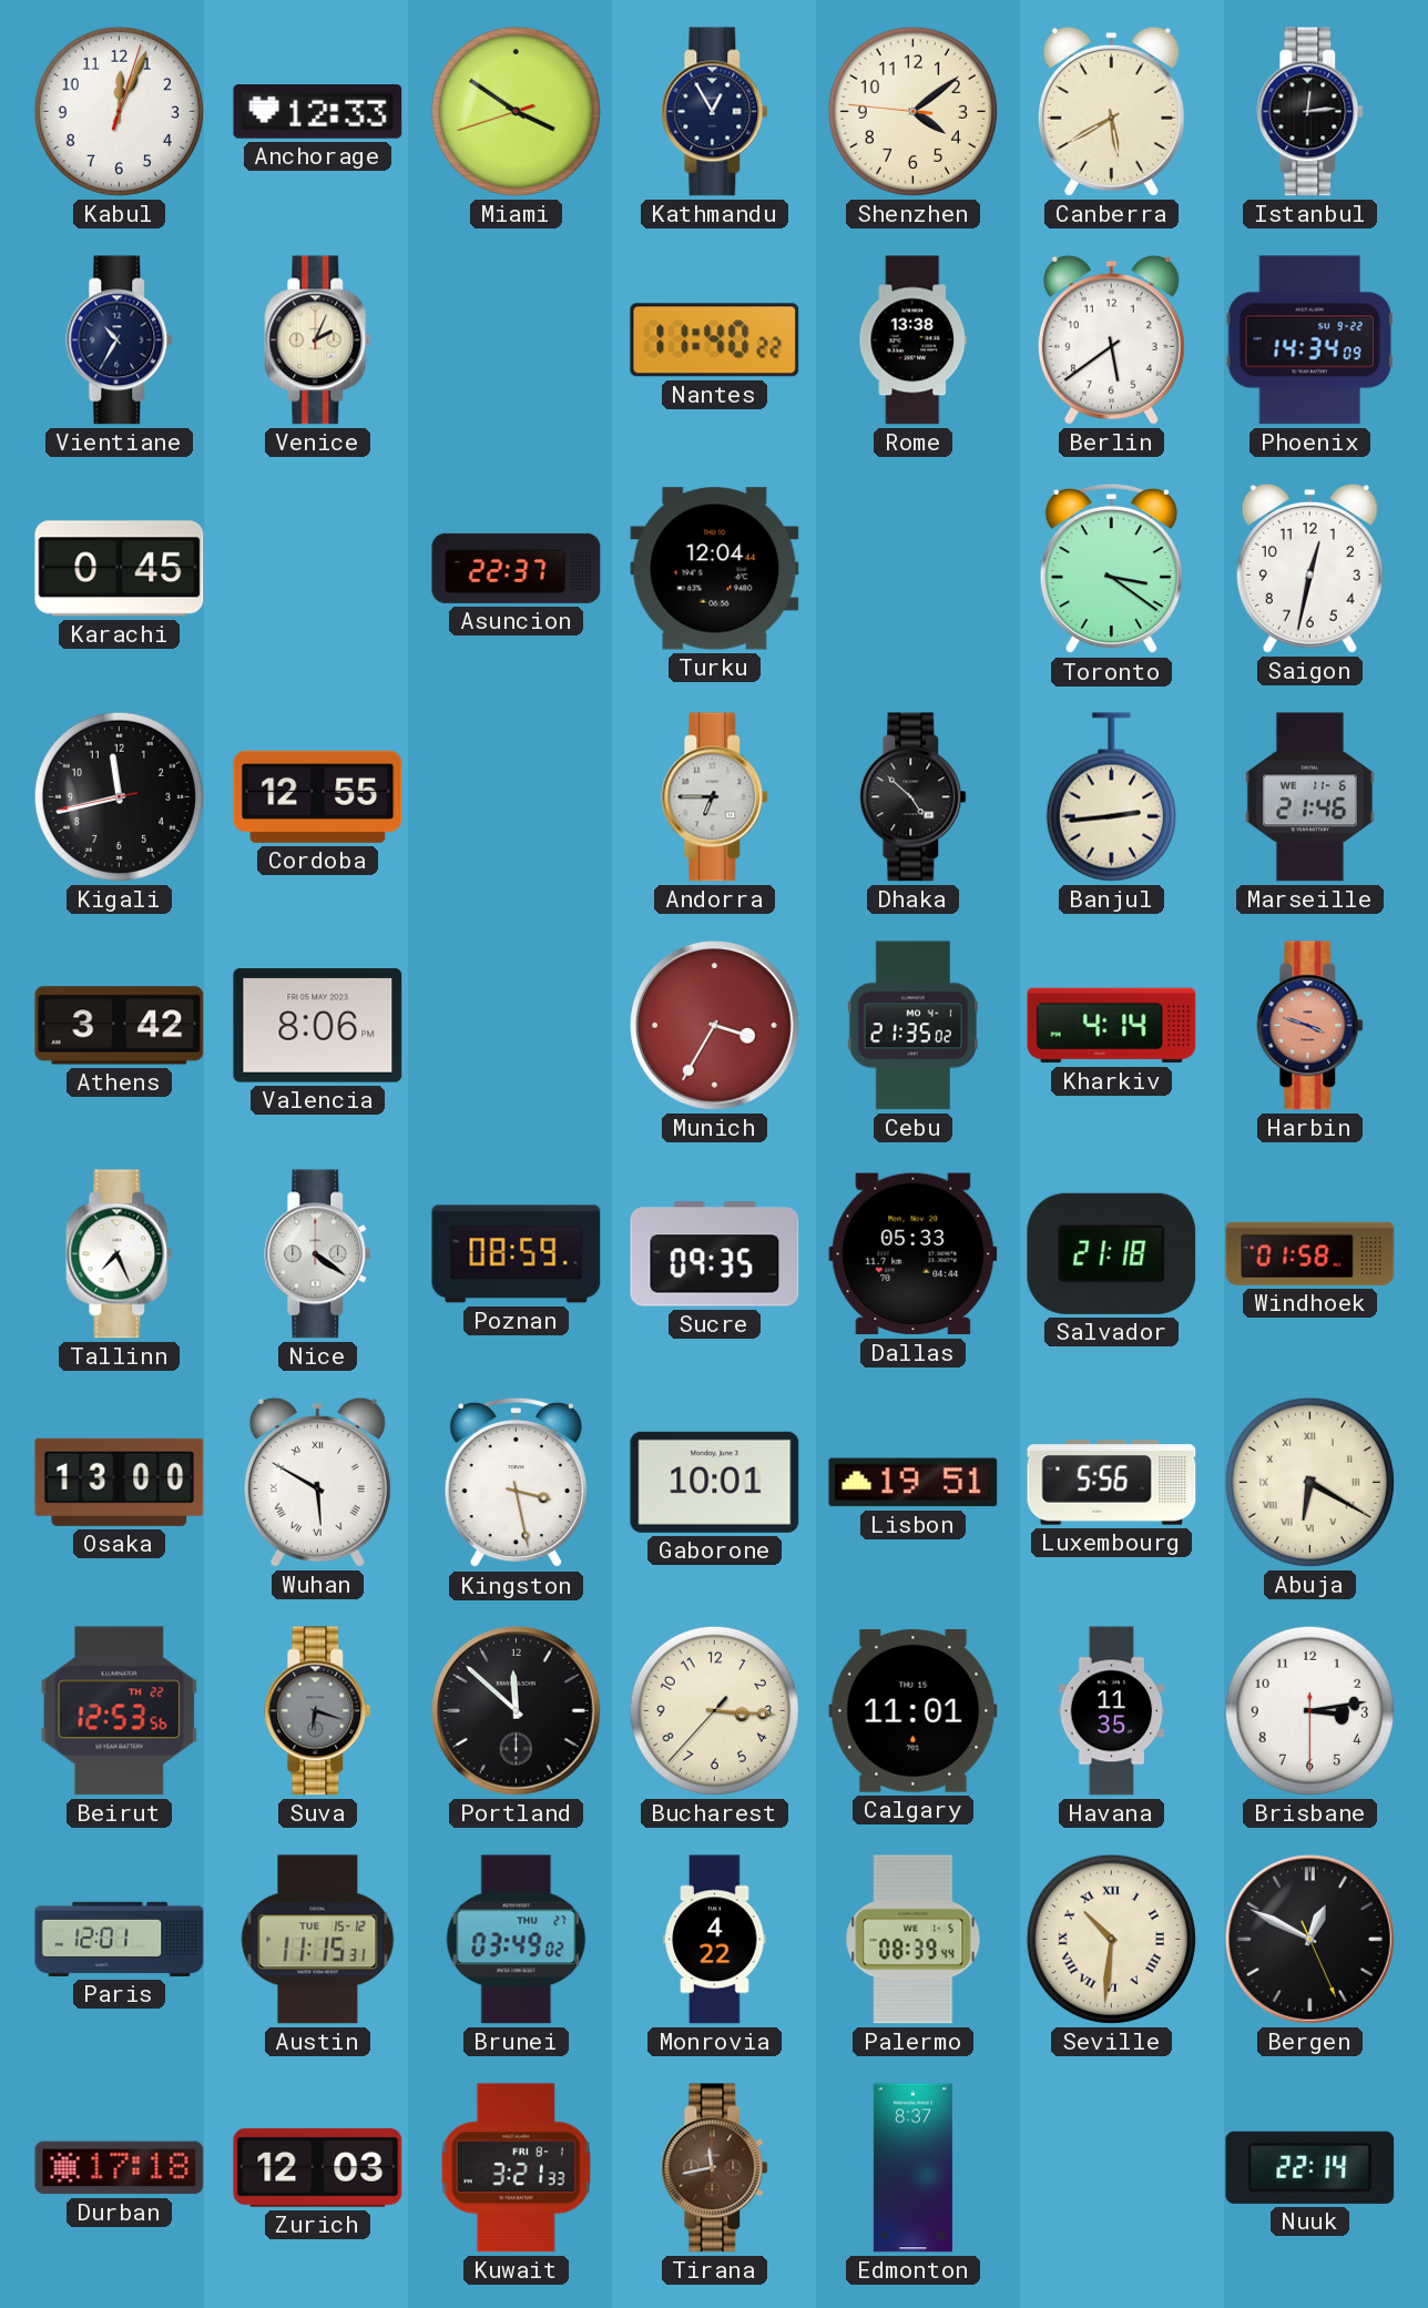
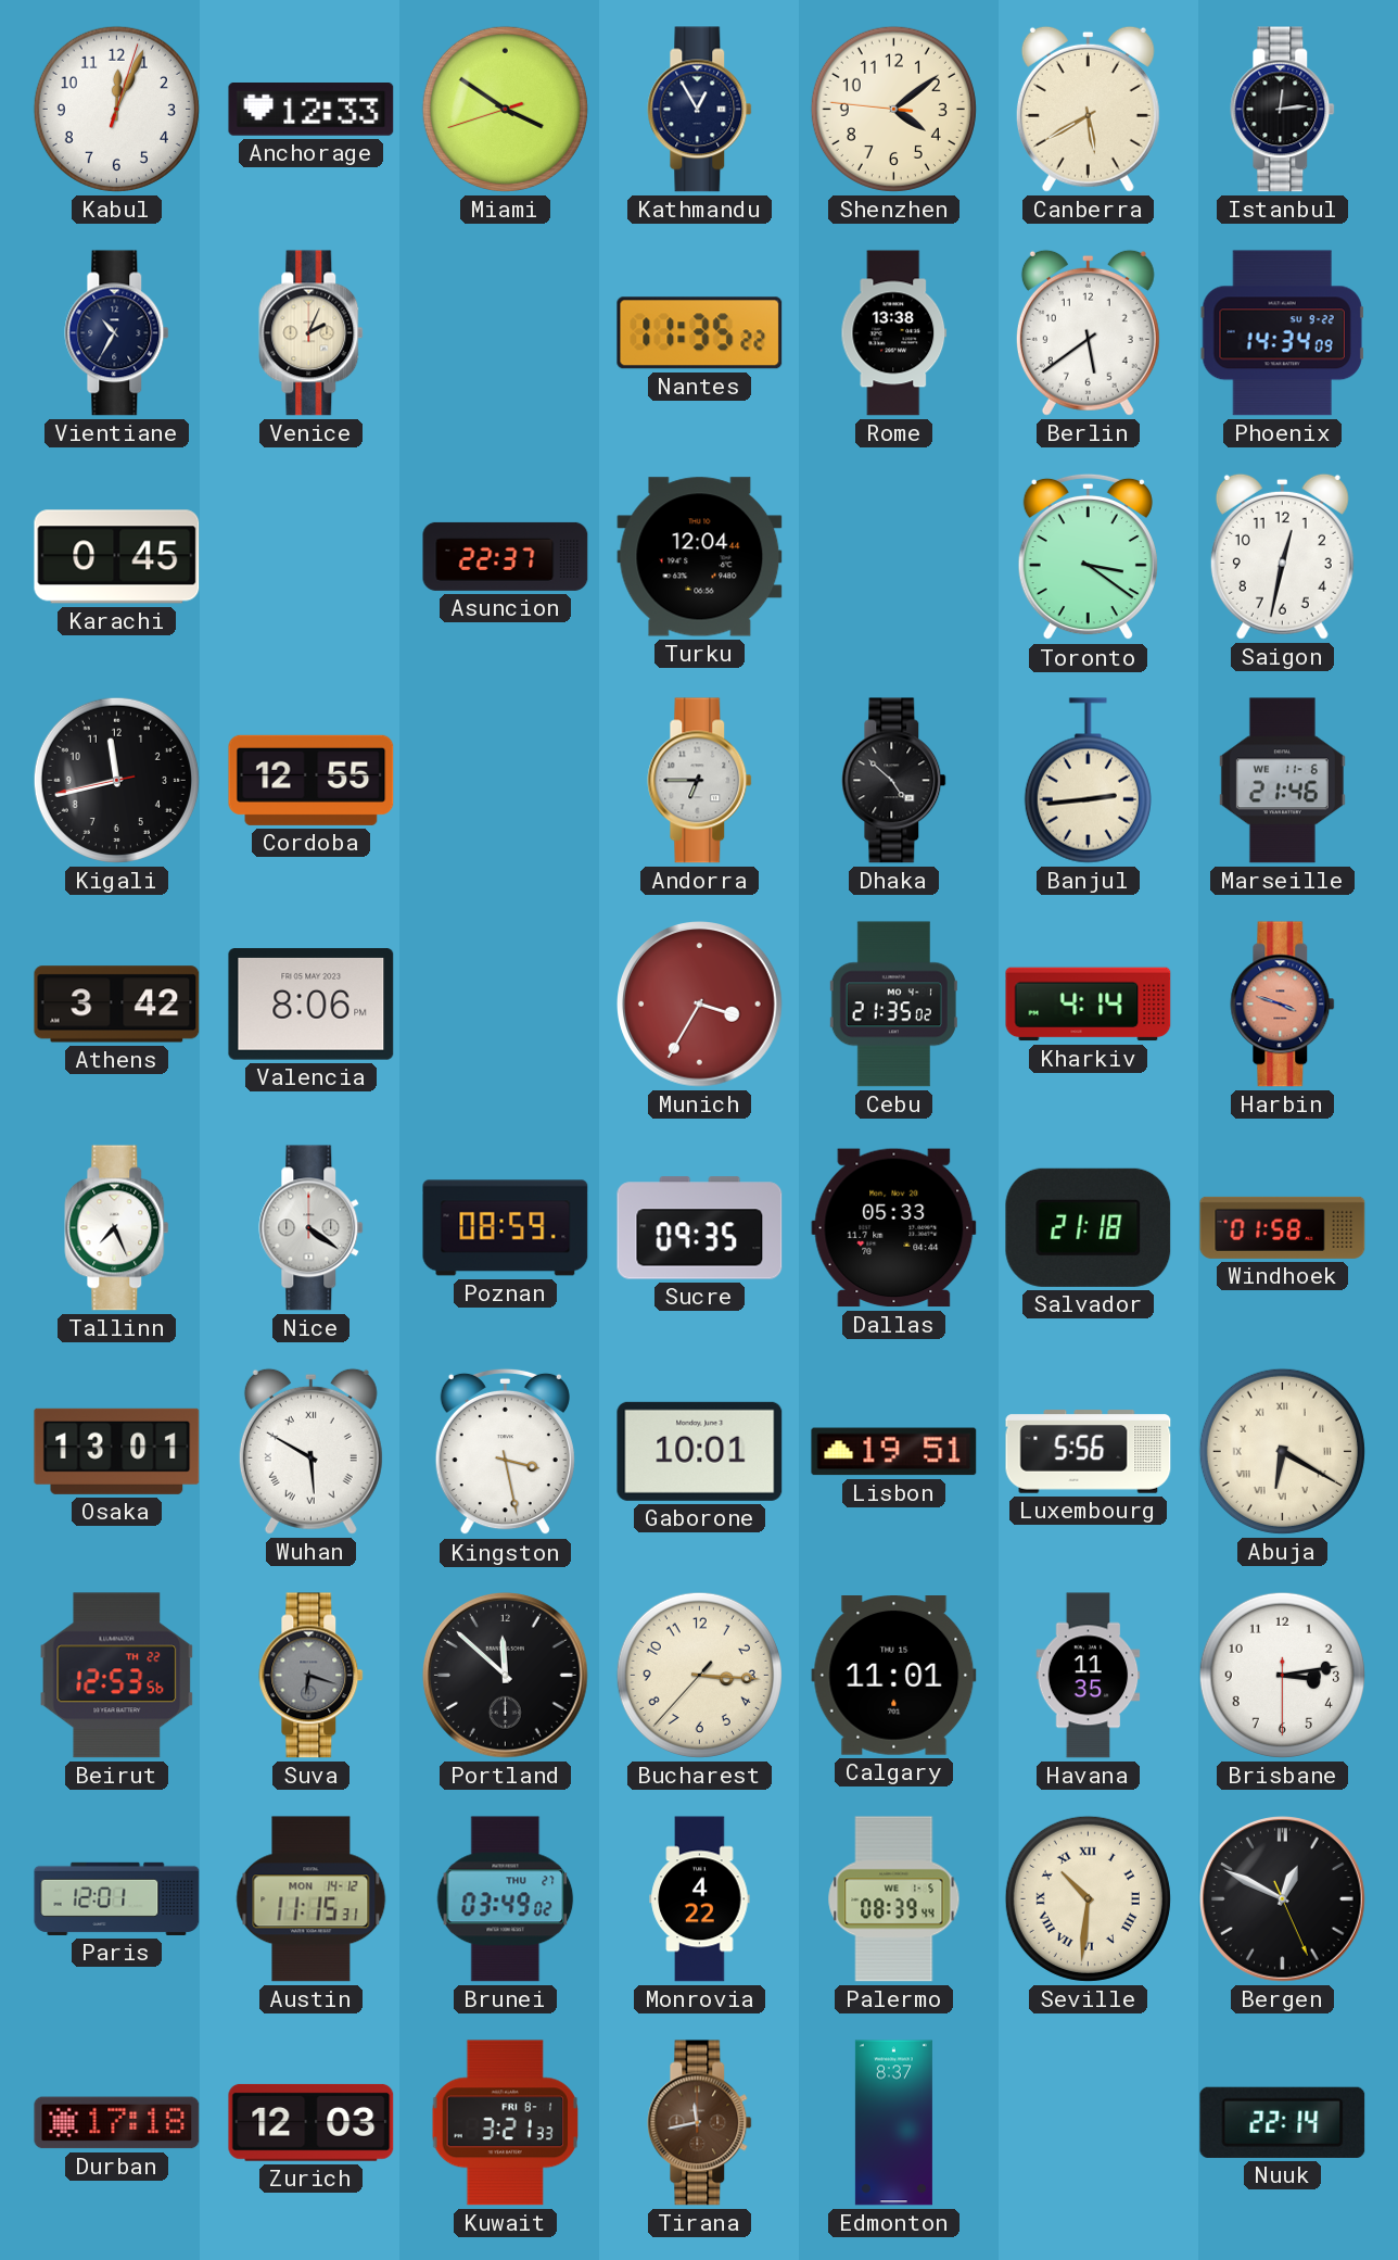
Nantes: 11:40 -> 11:35
Osaka: 13:00 -> 13:01
Austin date: TUE 15-12 -> MON 14-12
